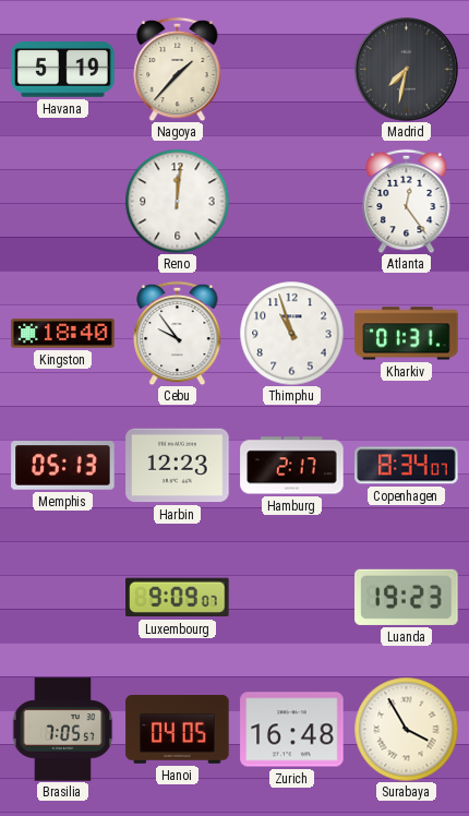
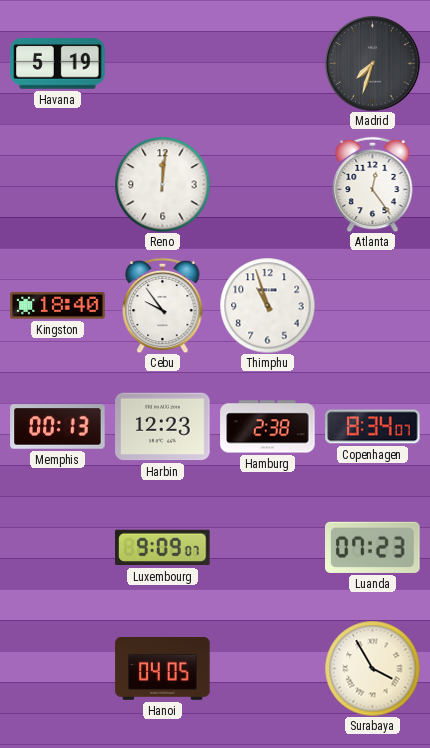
Nagoya: 1:37 -> none
Madrid: 7:32 -> 7:33
Kharkiv: 01:31 -> none
Memphis: 05:13 -> 00:13
Hamburg: 2:17 -> 2:38
Luanda: 19:23 -> 07:23
Brasilia: 7:05 -> none
Zurich: 16:48 -> none
